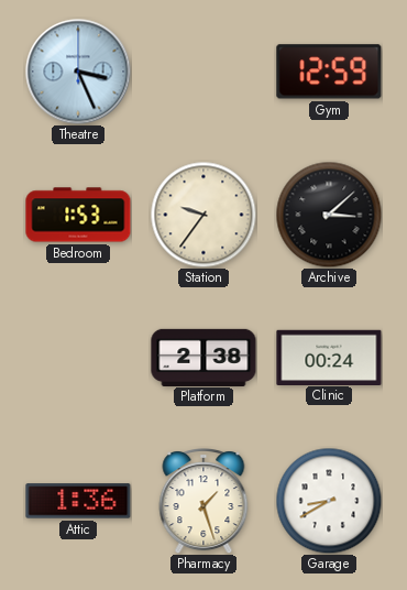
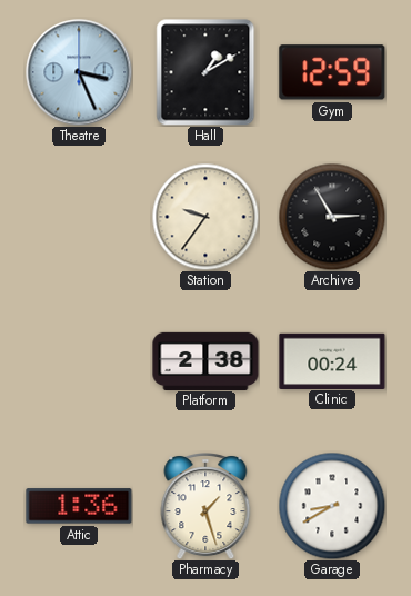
Hall: none -> 1:10
Bedroom: 1:53 -> none
Archive: 3:08 -> 2:55
